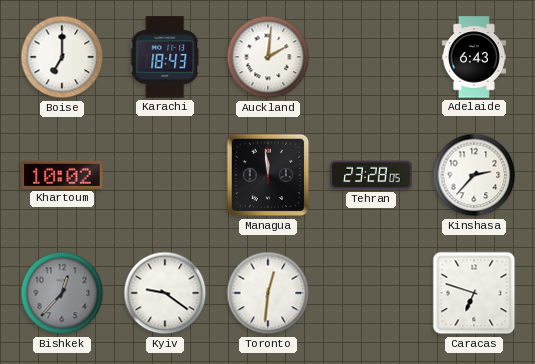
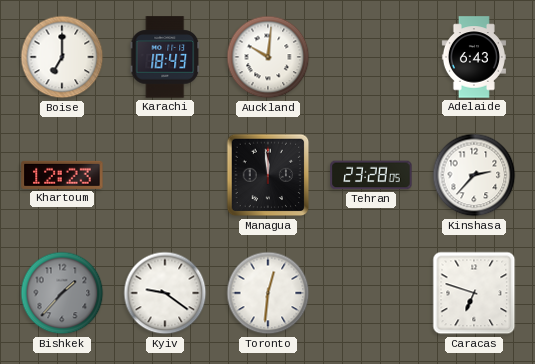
Auckland: 2:01 -> 10:01
Khartoum: 10:02 -> 12:23
Bishkek: 12:37 -> 1:37
